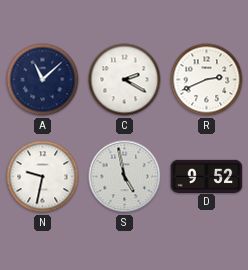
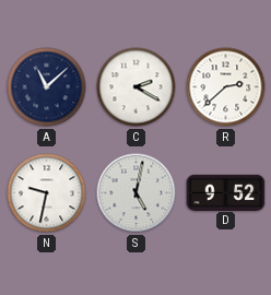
R: 2:41 -> 2:38
S: 4:58 -> 5:02
